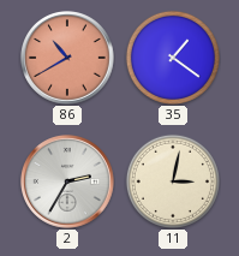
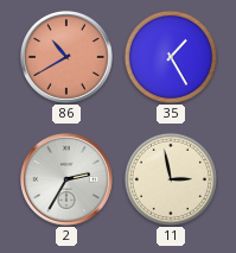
35: 1:21 -> 1:25
11: 3:02 -> 2:58
